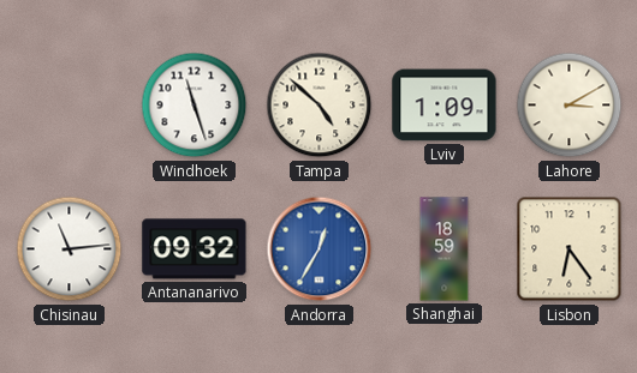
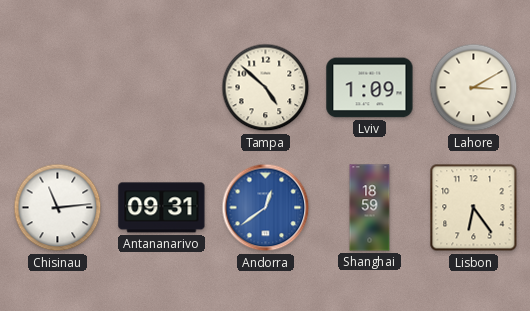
Windhoek: 11:27 -> none
Antananarivo: 09:32 -> 09:31
Andorra: 12:35 -> 12:39
